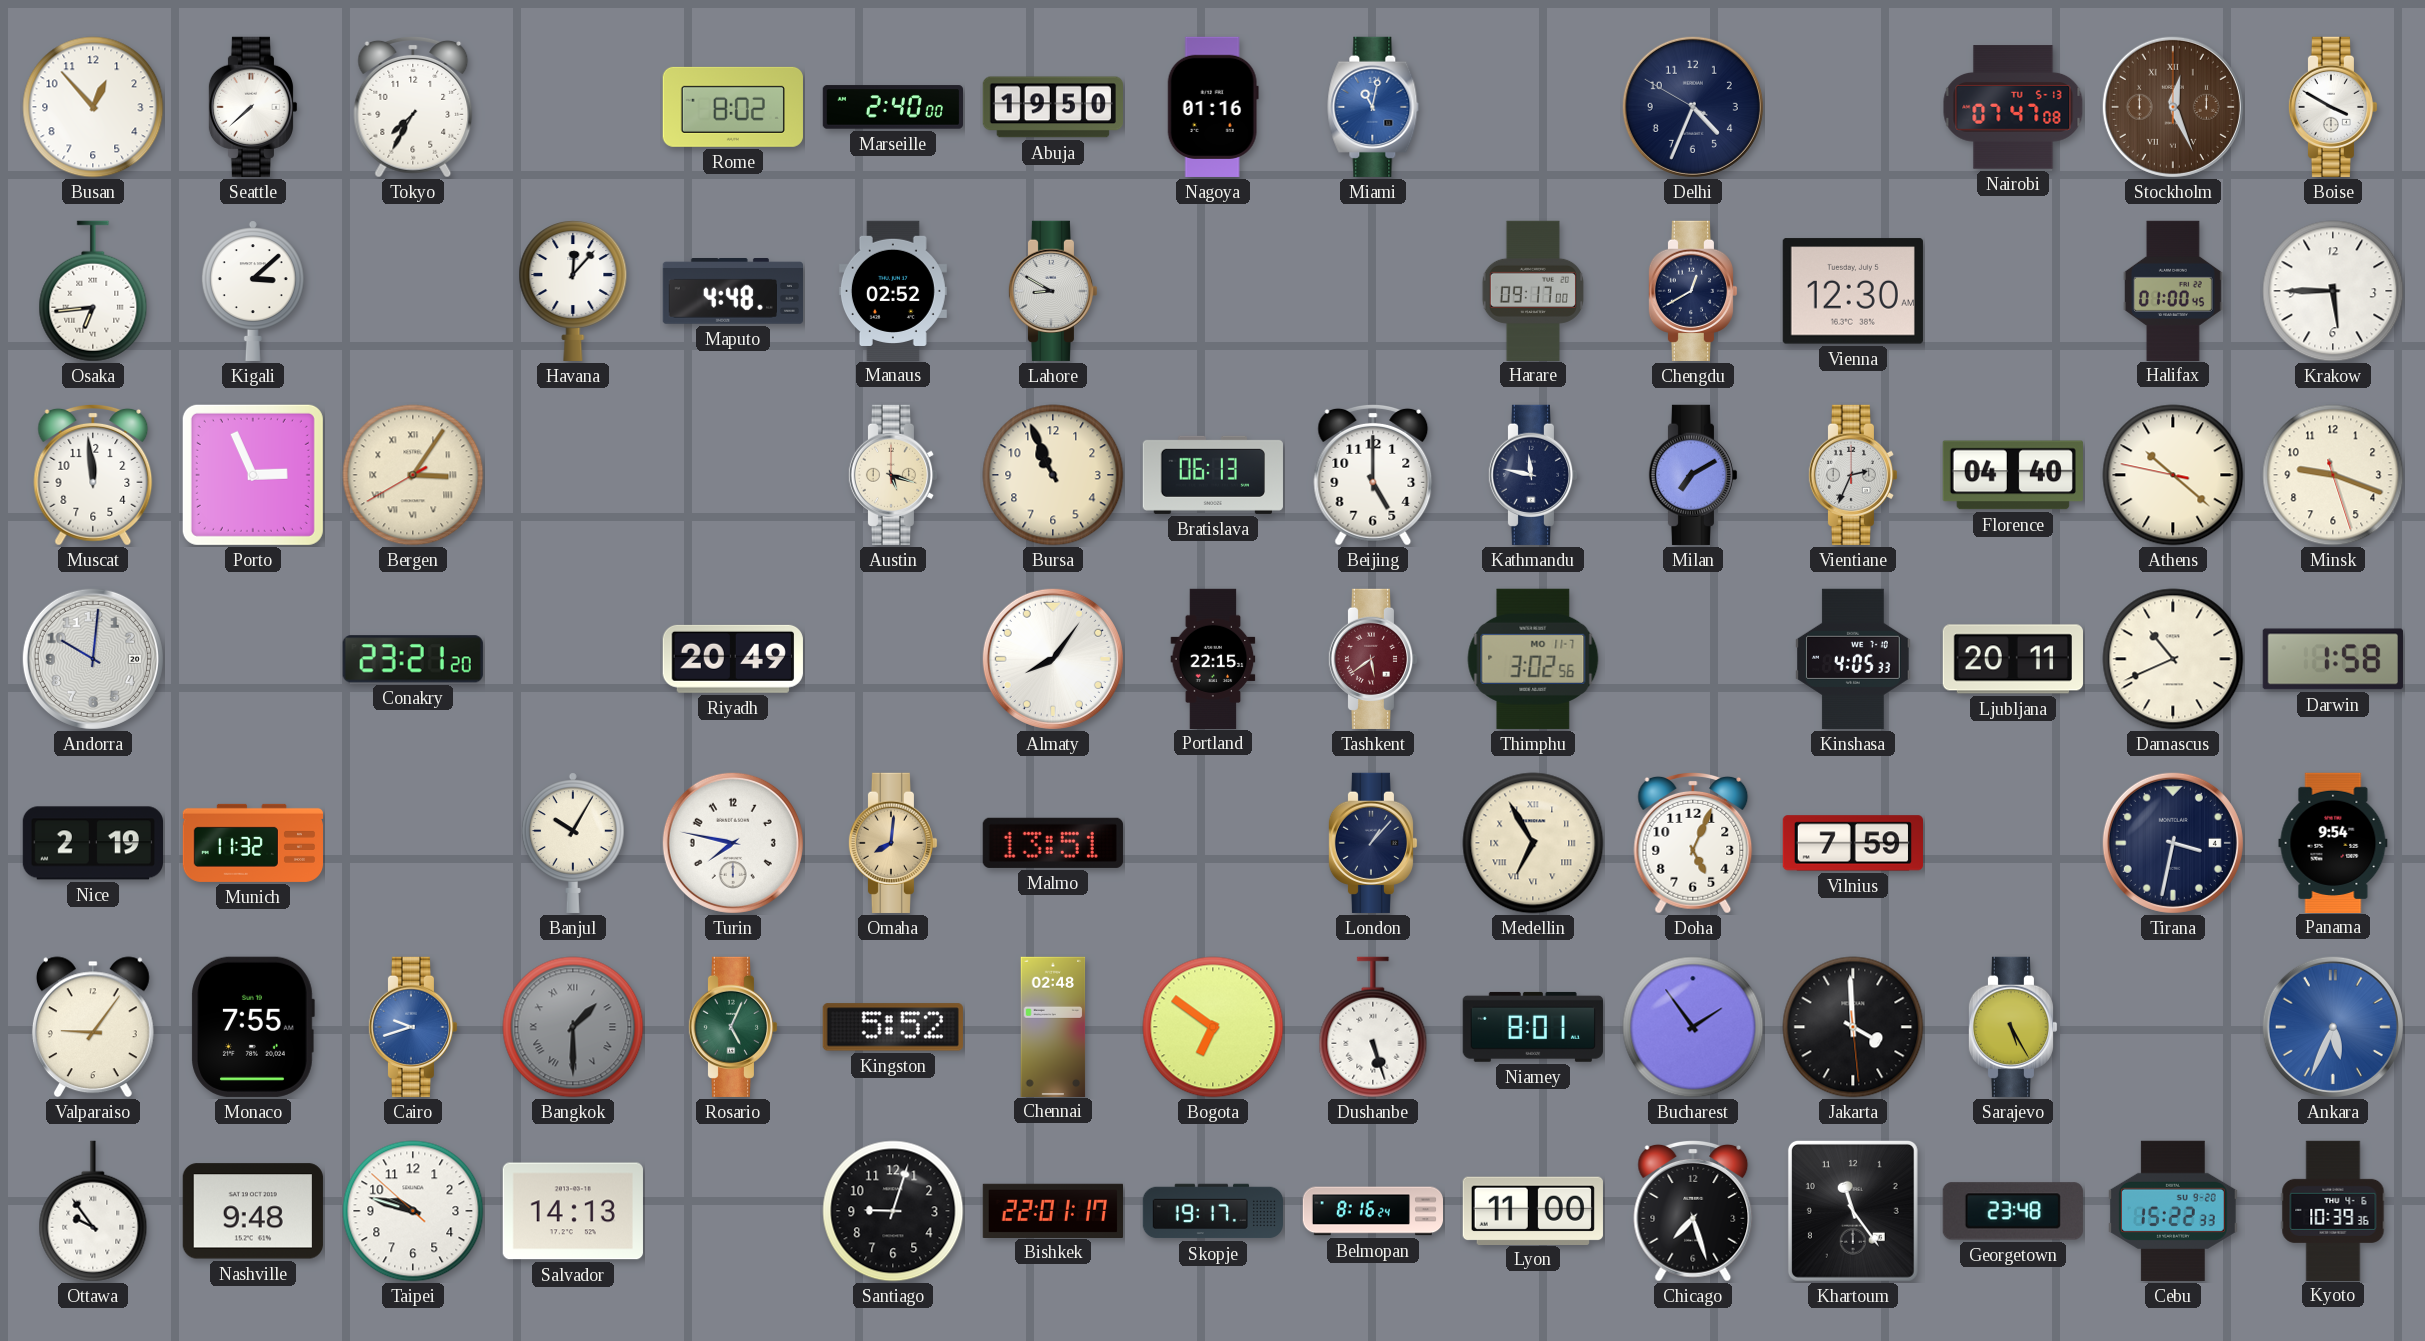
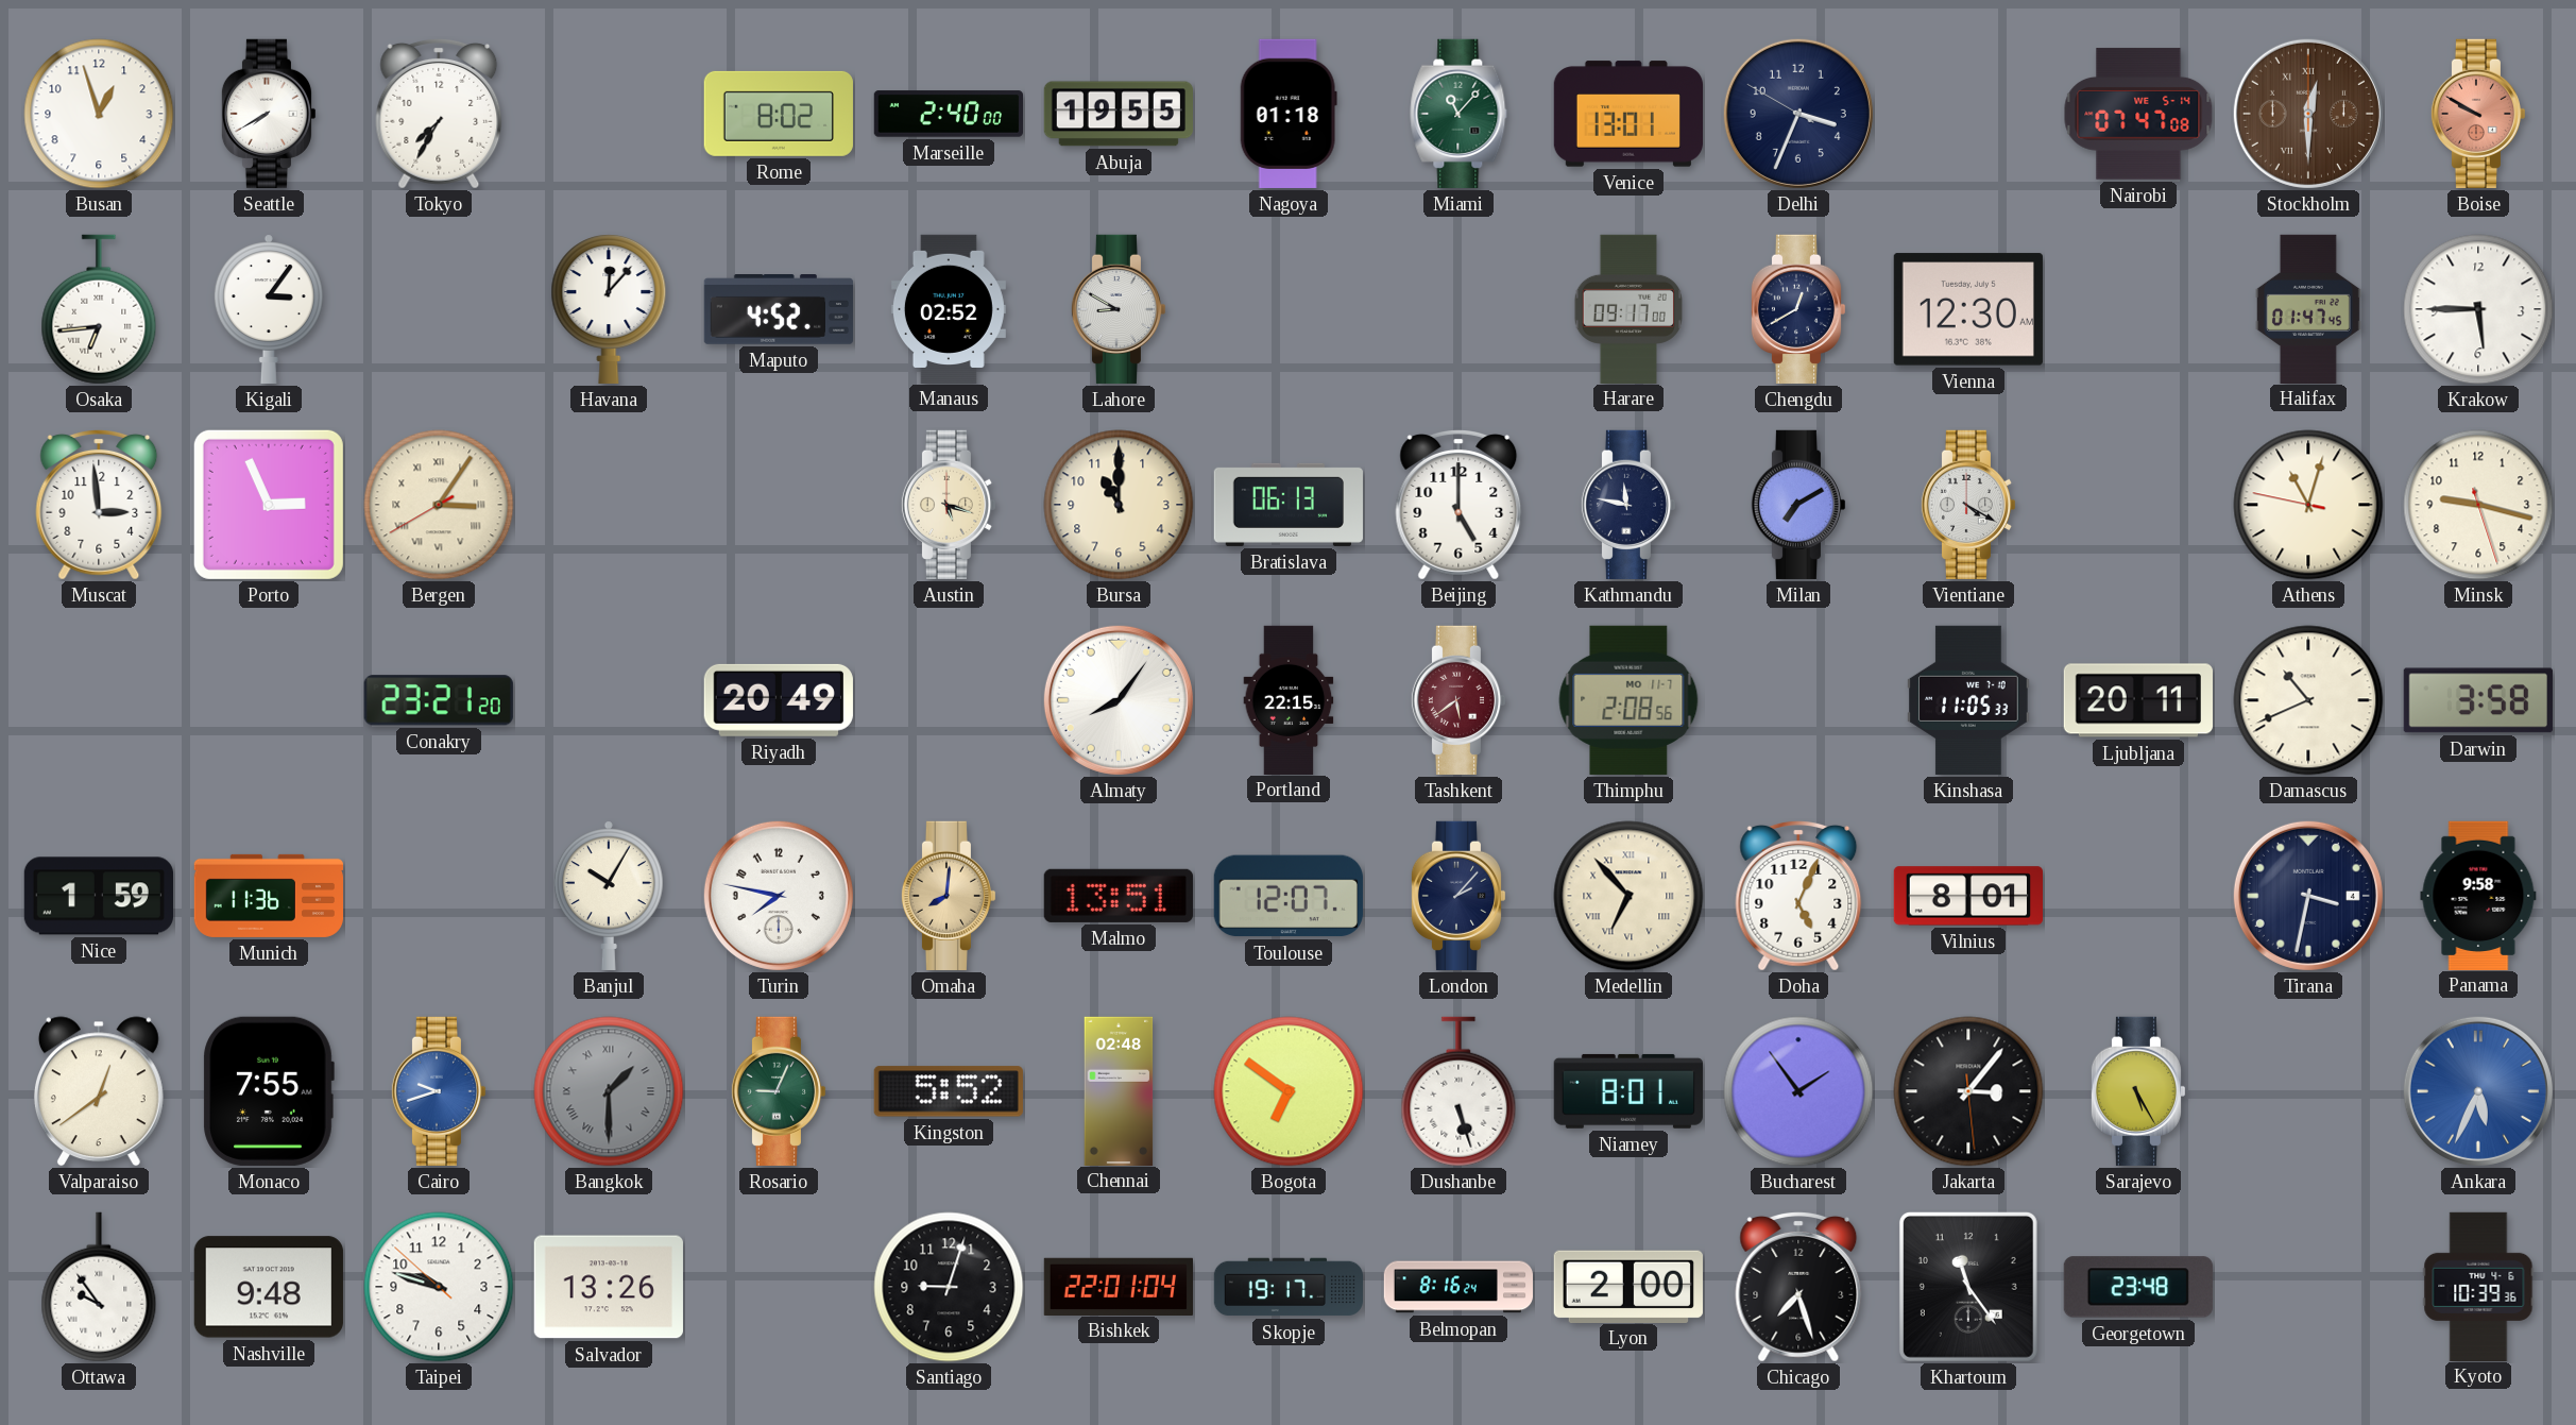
Busan: 12:53 -> 12:57
Seattle: 7:38 -> 7:40
Abuja: 19:50 -> 19:55
Nagoya: 01:16 -> 01:18
Miami: 11:02 -> 11:07
Miami dial: blue -> green
Venice: none -> 13:01
Delhi: 4:33 -> 3:33
Nairobi date: TU 5-13 -> WE 5-14
Stockholm: 12:26 -> 12:30
Boise: 3:50 -> 9:50
Boise dial: white -> salmon
Kigali: 3:08 -> 3:06
Maputo: 4:48 -> 4:52
Halifax: 01:00 -> 01:47
Muscat: 11:59 -> 2:59
Bursa: 10:56 -> 11:00
Vientiane: 2:34 -> 4:20
Florence: 04:40 -> none
Athens: 10:21 -> 11:02
Minsk: 9:18 -> 9:17
Andorra: 10:01 -> none
Thimphu: 3:02 -> 2:08
Kinshasa: 4:05 -> 11:05
Darwin: 1:58 -> 3:58
Nice: 2:19 -> 1:59
Munich: 11:32 -> 11:36
Toulouse: none -> 12:07
London: 1:07 -> 2:07
Medellin: 6:55 -> 6:53
Vilnius: 7:59 -> 8:01
Panama: 9:54 -> 9:58
Valparaiso: 9:06 -> 12:39
Rosario: 5:04 -> 9:04
Jakarta: 3:59 -> 3:06
Salvador: 14:13 -> 13:26
Bishkek: 22:01:17 -> 22:01:04
Lyon: 11:00 -> 2:00
Cebu: 15:22 -> none
